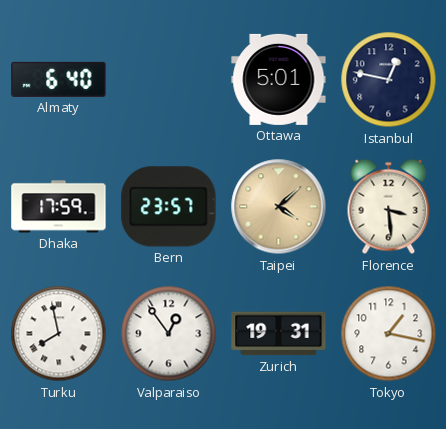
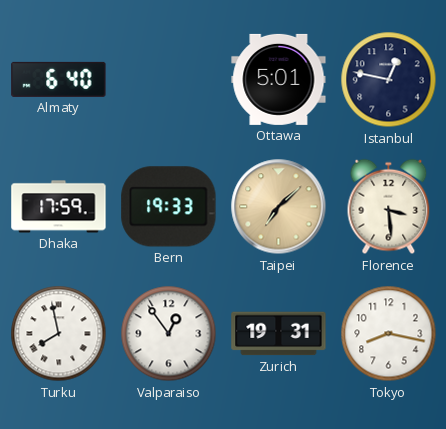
Bern: 23:57 -> 19:33
Taipei: 4:08 -> 7:08
Tokyo: 1:17 -> 8:17
